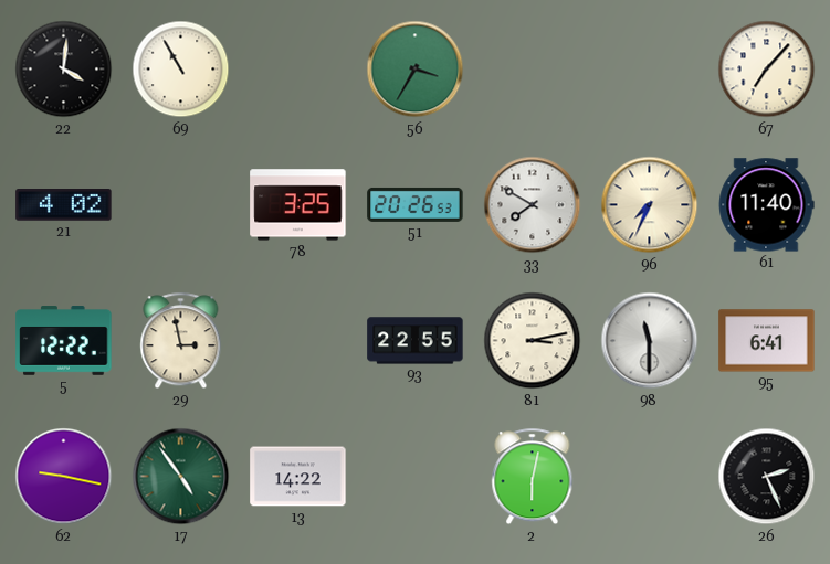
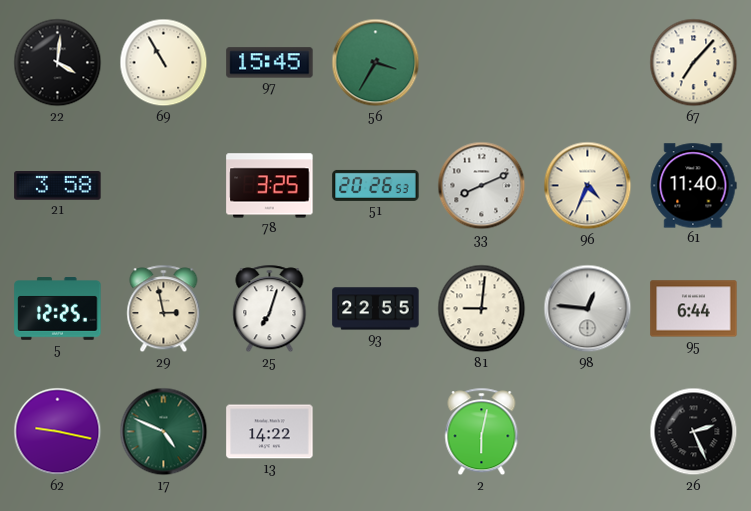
97: none -> 15:45
21: 4:02 -> 3:58
33: 7:50 -> 8:11
96: 7:34 -> 4:34
5: 12:22 -> 12:25
25: none -> 7:03
81: 3:13 -> 9:01
98: 11:30 -> 12:46
95: 6:41 -> 6:44
17: 4:54 -> 4:49
